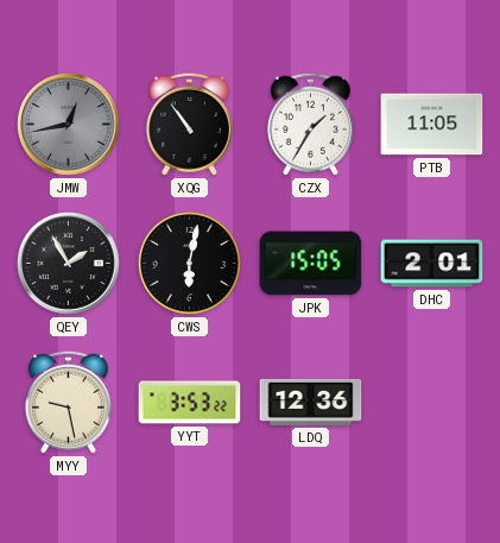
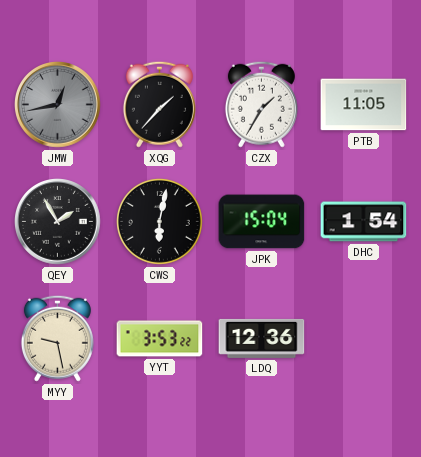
XQG: 10:54 -> 1:37
JPK: 15:05 -> 15:04
DHC: 2:01 -> 1:54
